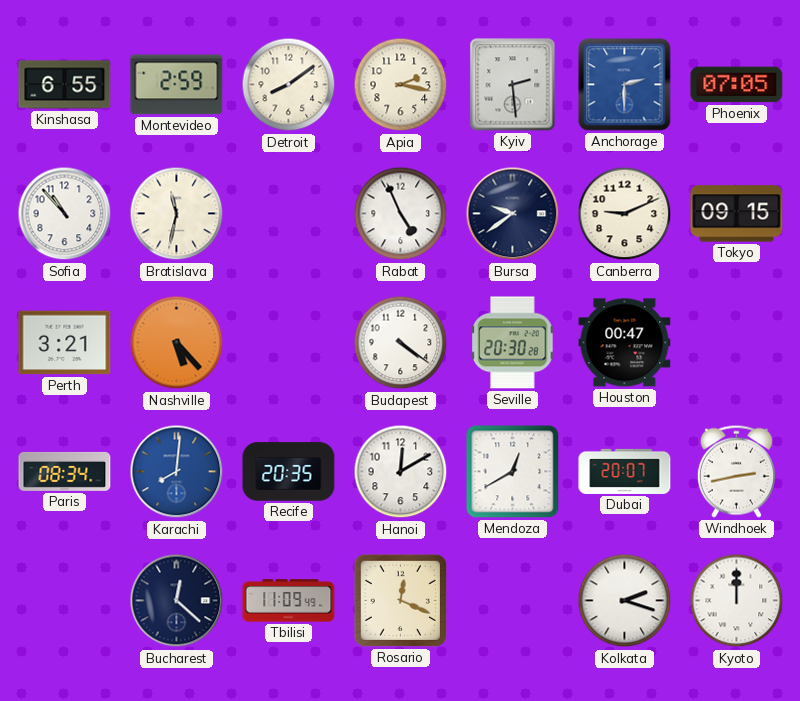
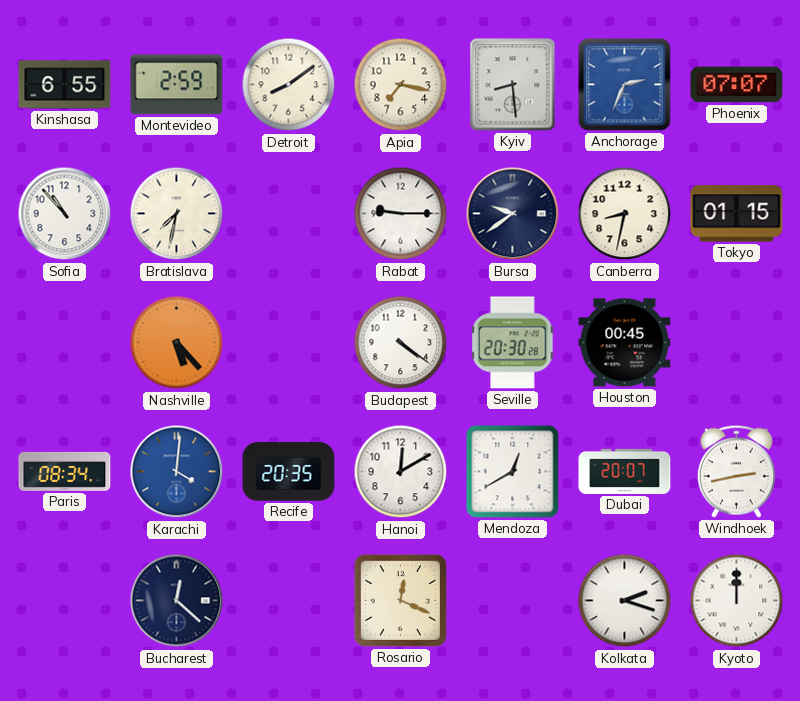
Apia: 2:17 -> 7:17
Kyiv: 2:29 -> 8:29
Anchorage: 2:30 -> 2:34
Phoenix: 07:05 -> 07:07
Bratislava: 11:32 -> 7:32
Rabat: 4:56 -> 9:15
Canberra: 9:11 -> 8:32
Tokyo: 09:15 -> 01:15
Perth: 3:21 -> none
Houston: 00:47 -> 00:45
Karachi: 8:01 -> 4:01
Tbilisi: 11:09 -> none
